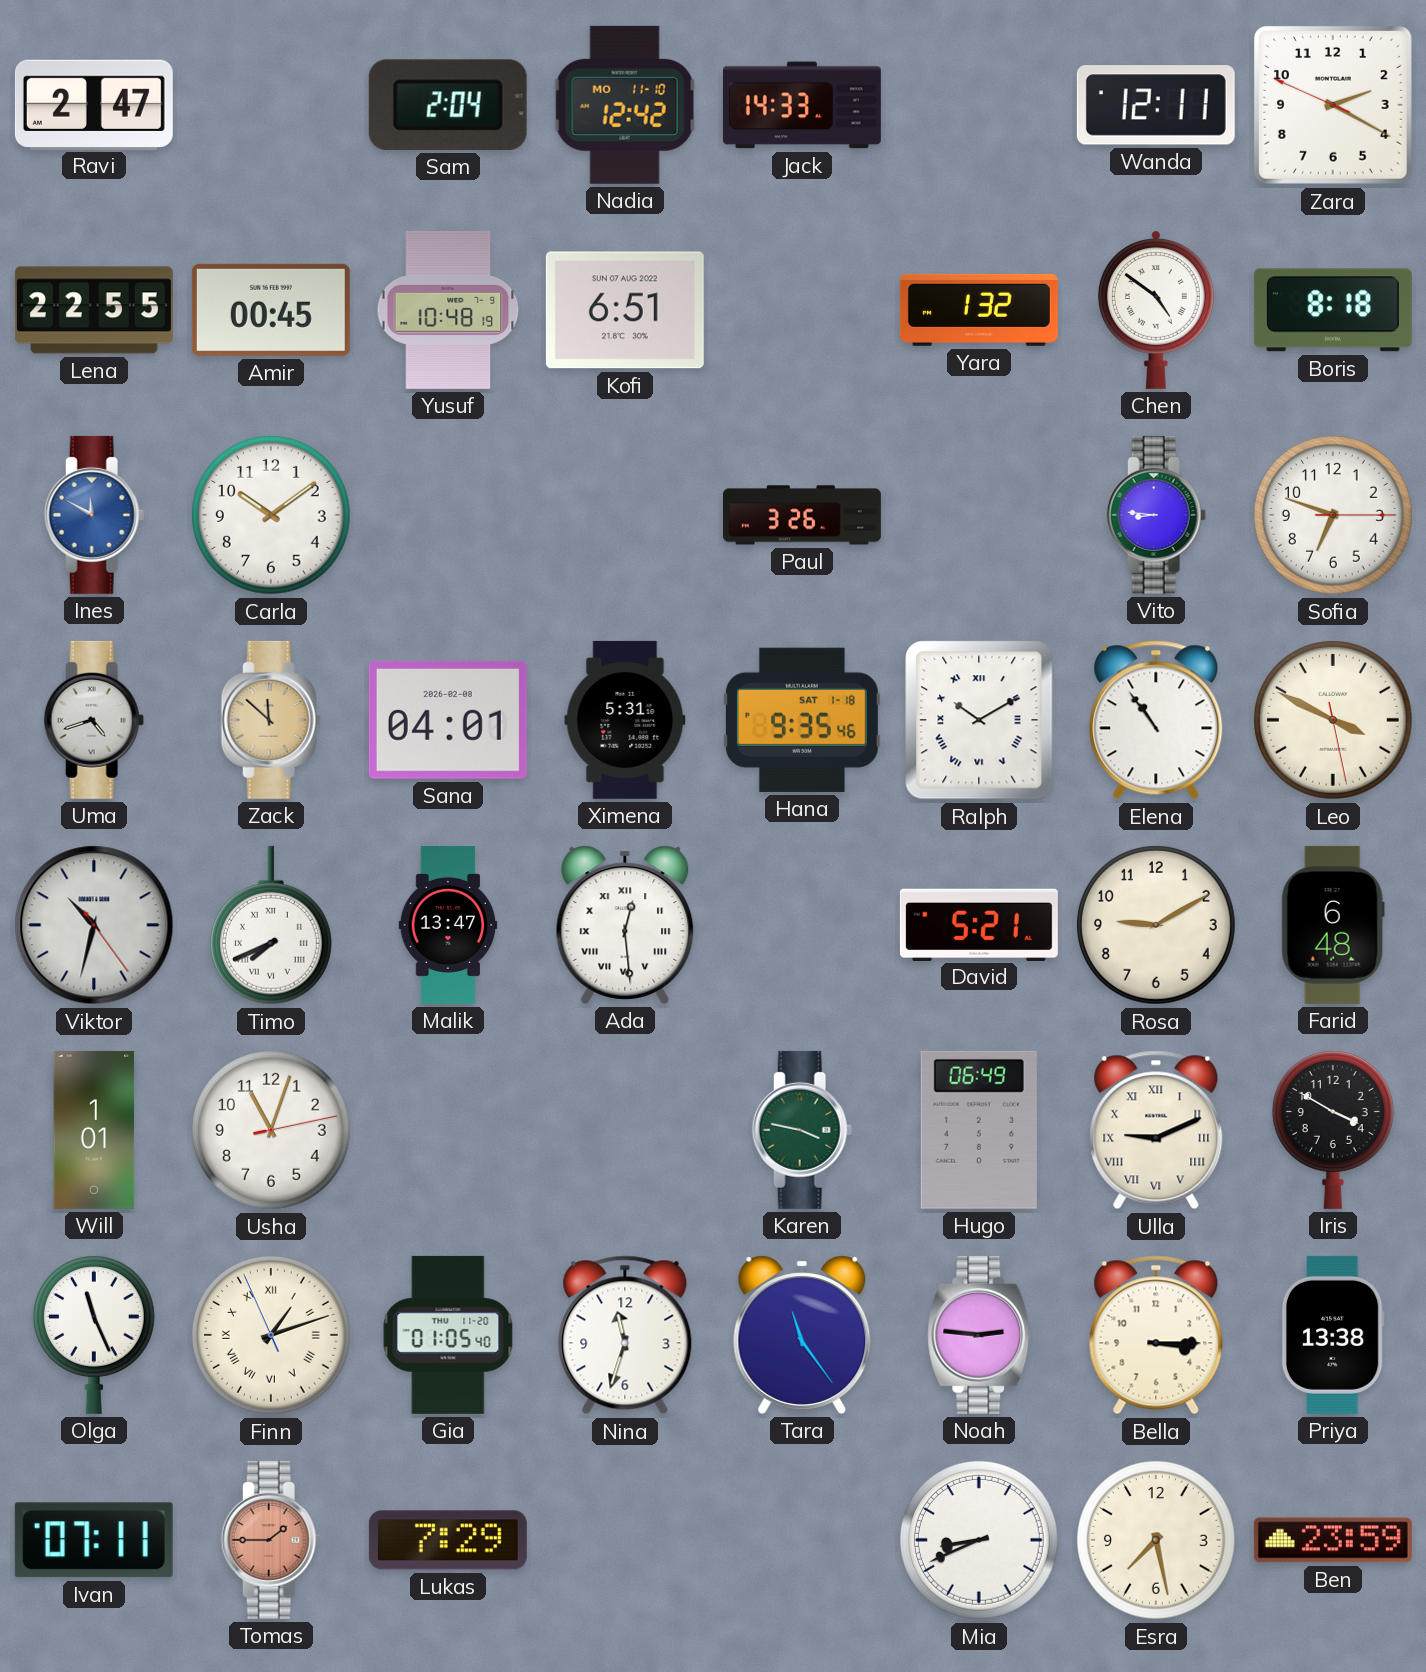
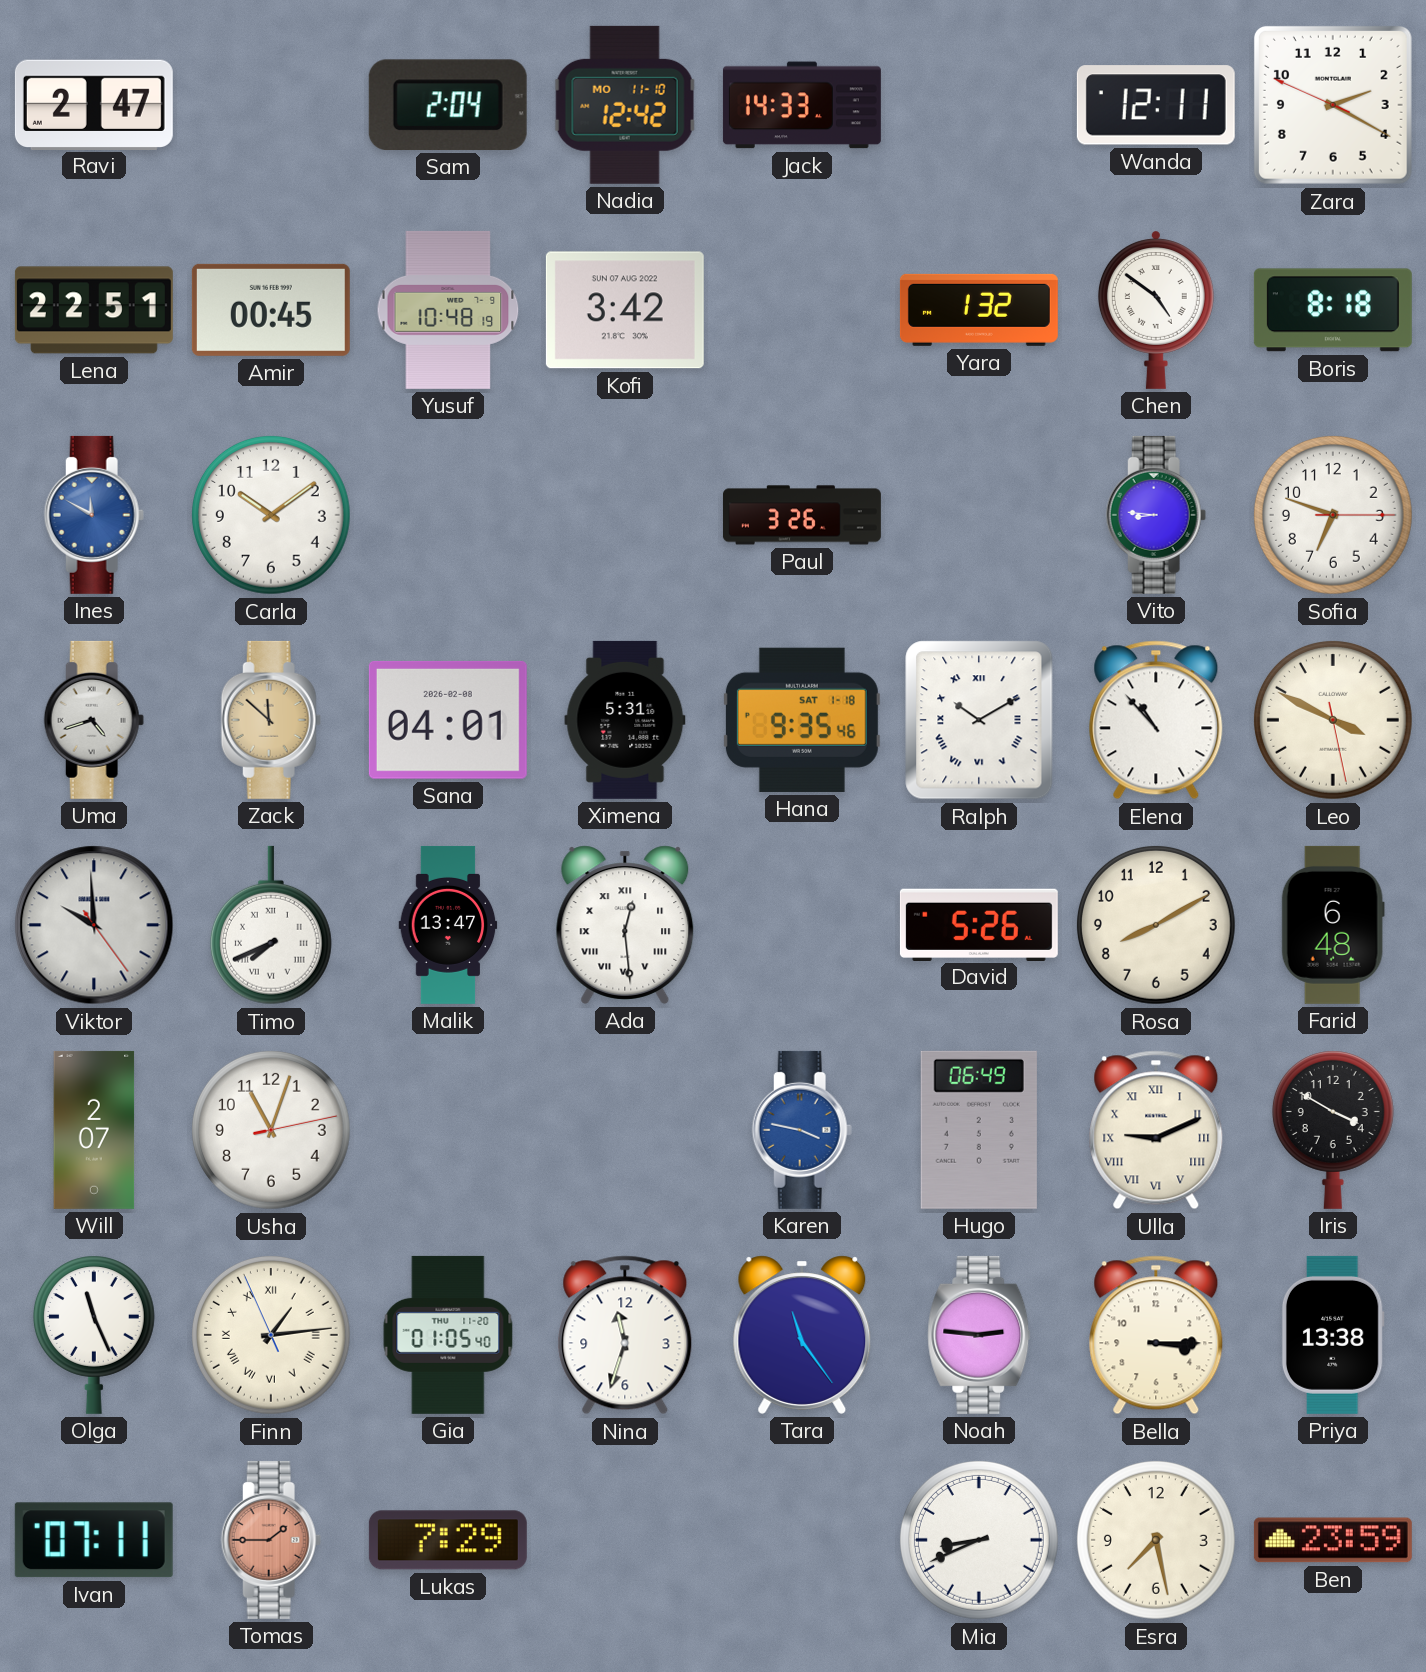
Lena: 22:55 -> 22:51
Kofi: 6:51 -> 3:42
Elena: 10:54 -> 10:53
Viktor: 10:32 -> 9:59
David: 5:21 -> 5:26
Rosa: 9:10 -> 8:10
Will: 1:01 -> 2:07
Karen dial: green -> blue
Finn: 1:11 -> 1:13
